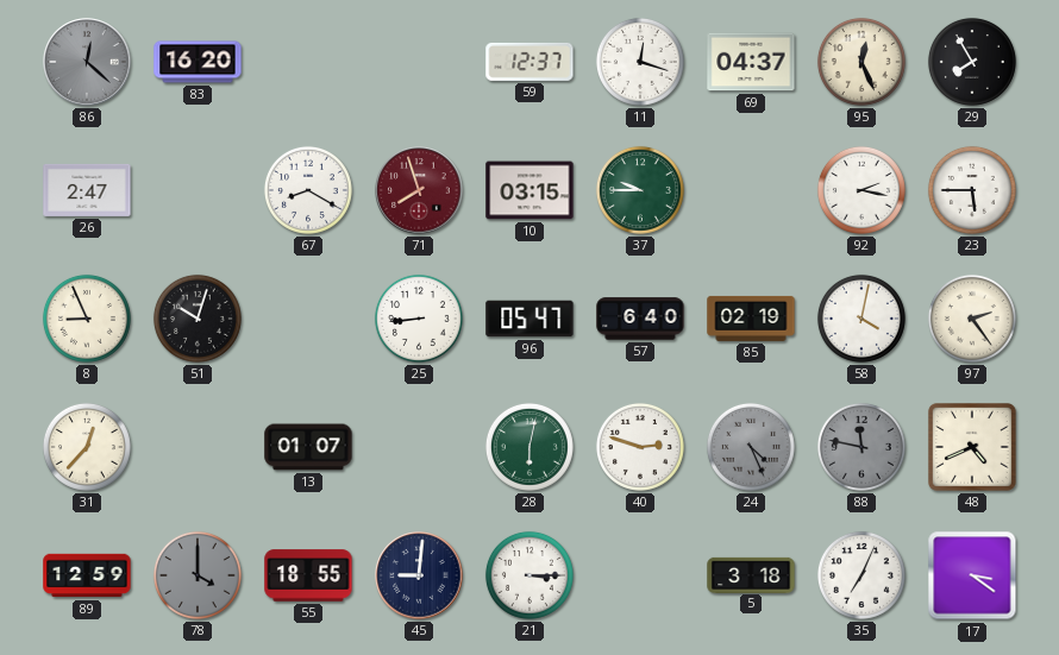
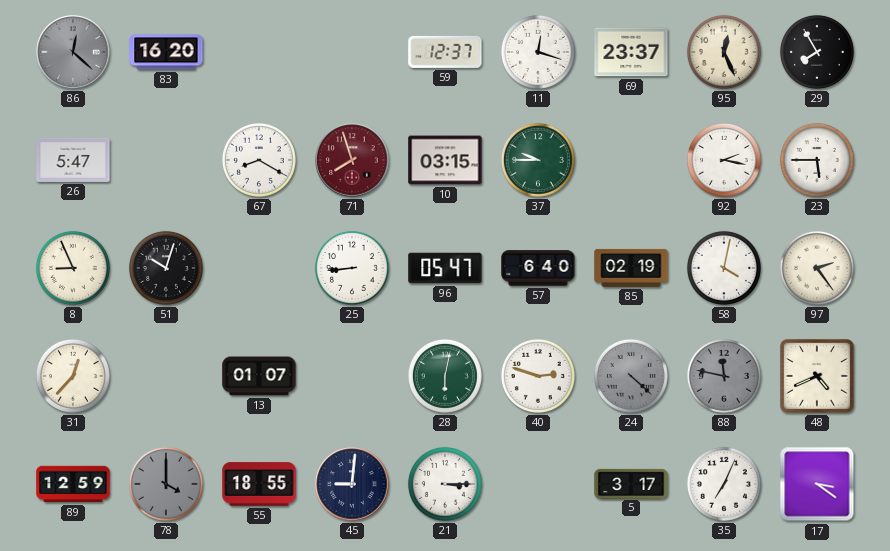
69: 04:37 -> 23:37
26: 2:47 -> 5:47
24: 4:26 -> 4:22
5: 3:18 -> 3:17
